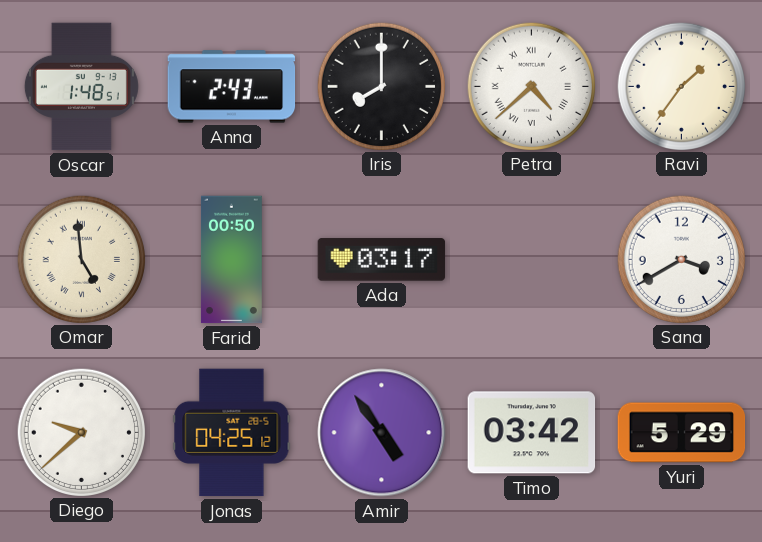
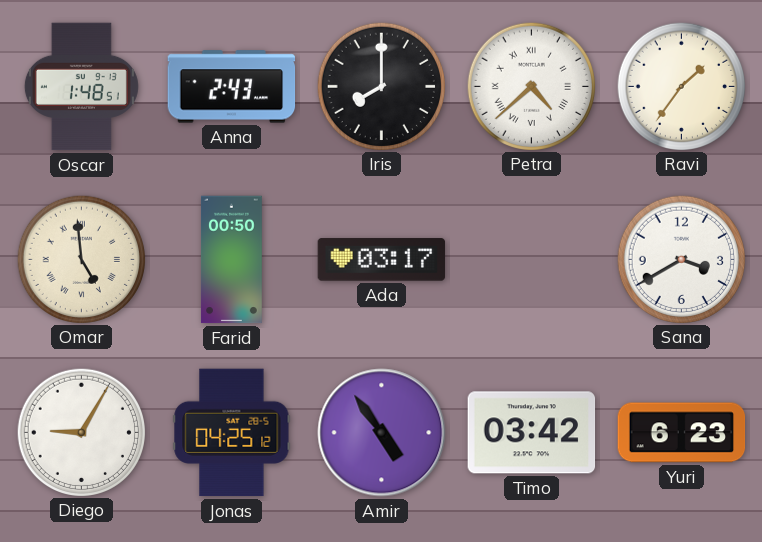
Diego: 9:38 -> 9:05
Yuri: 5:29 -> 6:23
